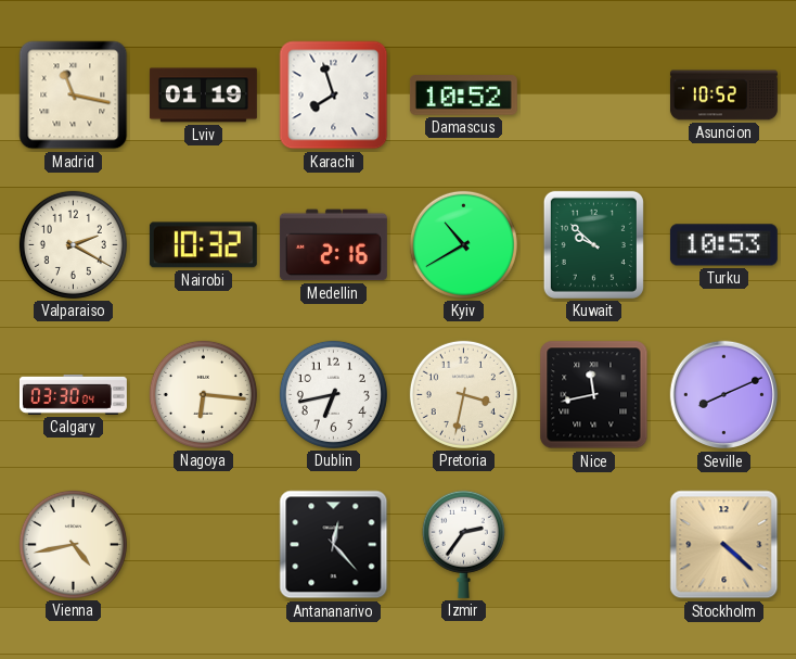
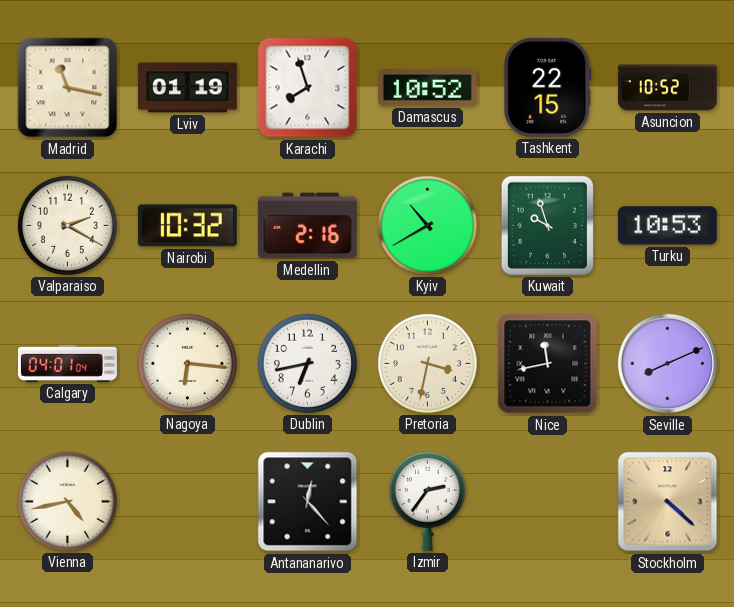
Tashkent: none -> 22:15
Kuwait: 9:52 -> 9:57
Calgary: 03:30 -> 04:01
